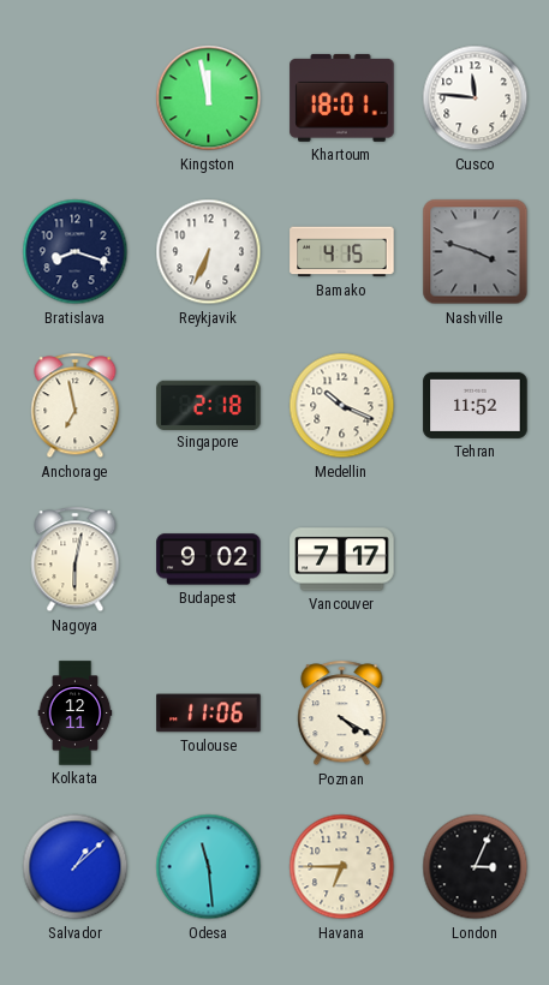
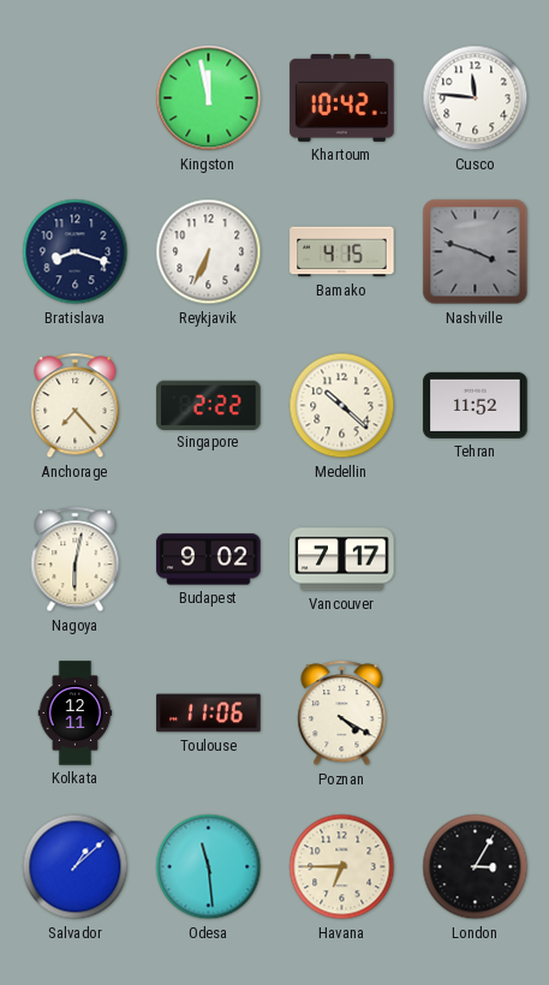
Khartoum: 18:01 -> 10:42
Anchorage: 6:58 -> 7:23
Singapore: 2:18 -> 2:22
Medellin: 10:19 -> 10:22
London: 3:04 -> 3:05
